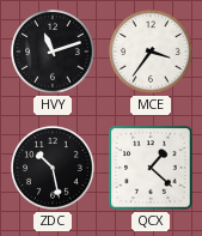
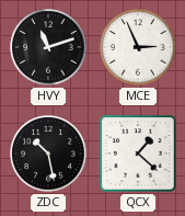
MCE: 3:36 -> 2:56
